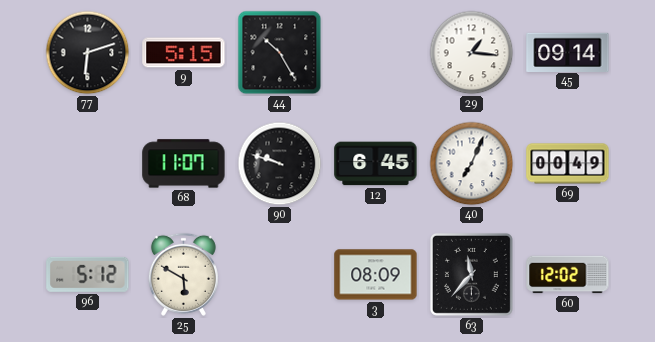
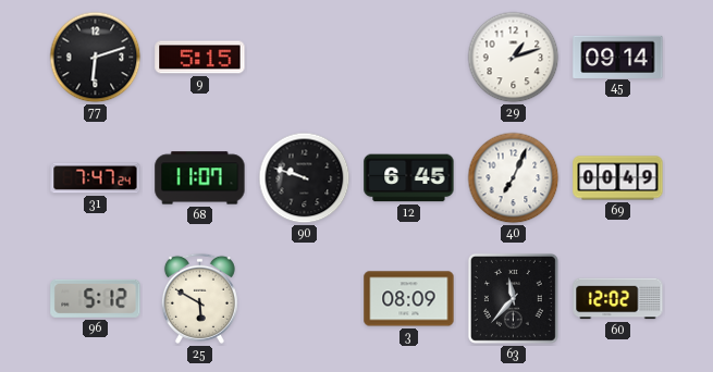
44: 10:25 -> none
29: 1:16 -> 1:12
31: none -> 7:47
